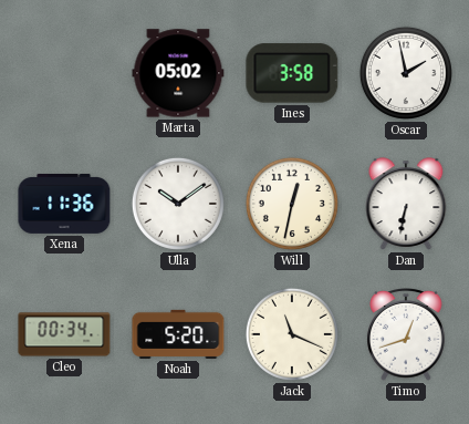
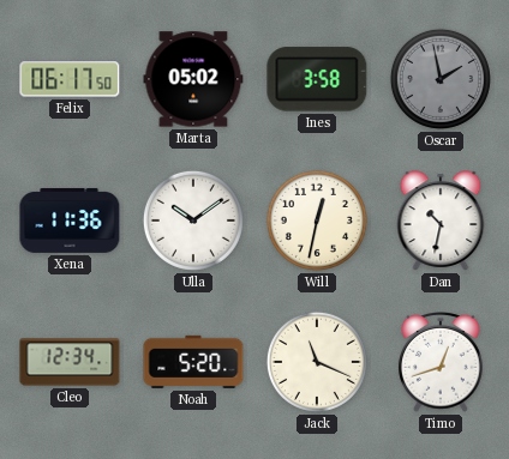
Felix: none -> 06:17
Oscar dial: white -> grey
Dan: 6:32 -> 10:32
Cleo: 00:34 -> 12:34
